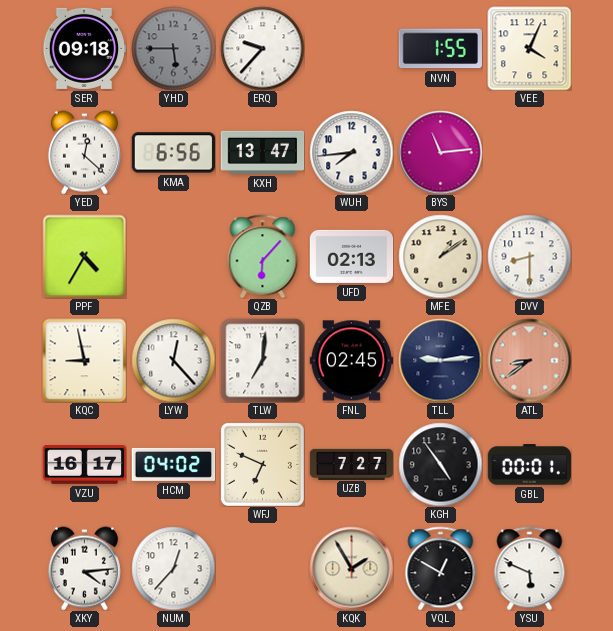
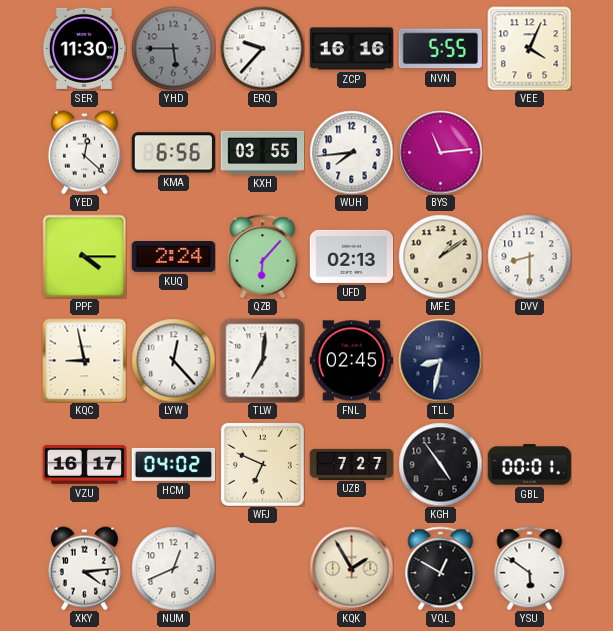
SER: 09:18 -> 11:30
ZCP: none -> 16:16
NVN: 1:55 -> 5:55
KXH: 13:47 -> 03:55
PPF: 4:35 -> 4:15
KUQ: none -> 2:24
TLL: 9:14 -> 8:32
ATL: 8:39 -> none
NUM: 12:37 -> 12:41
YSU: 5:49 -> 5:51
